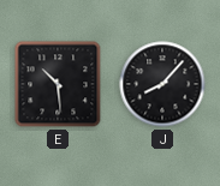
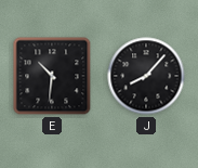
E: 10:29 -> 10:31
